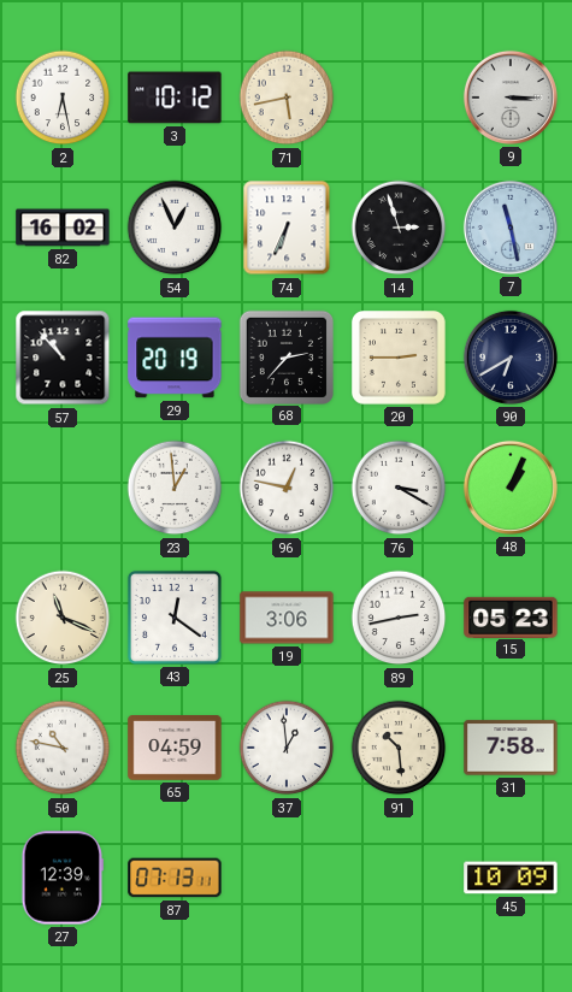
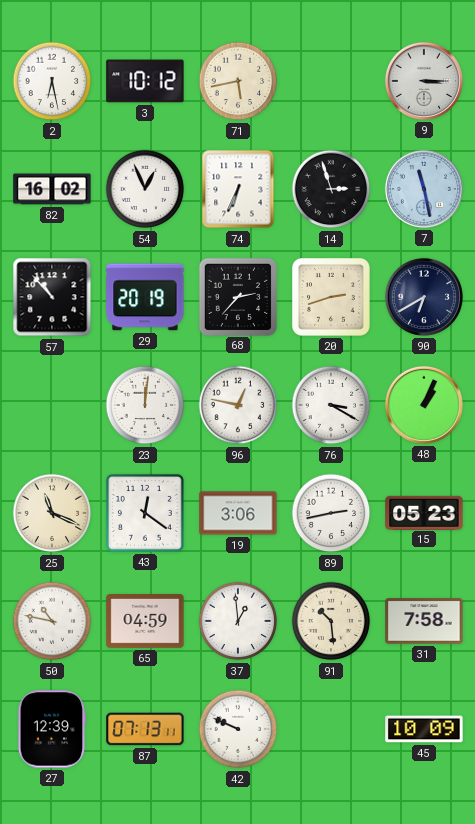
20: 2:45 -> 2:42
23: 12:59 -> 12:01
42: none -> 9:49
